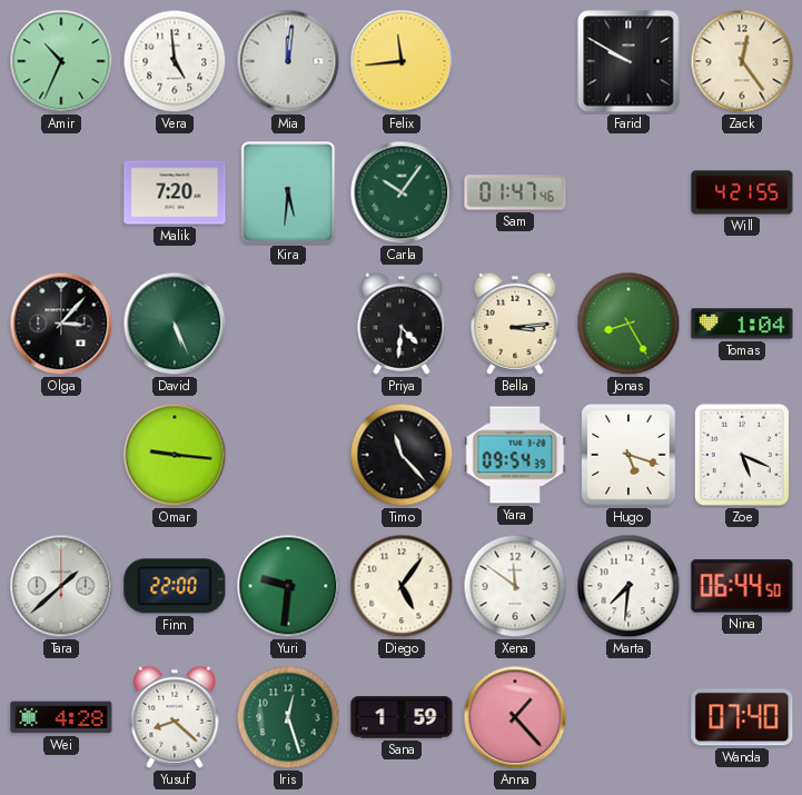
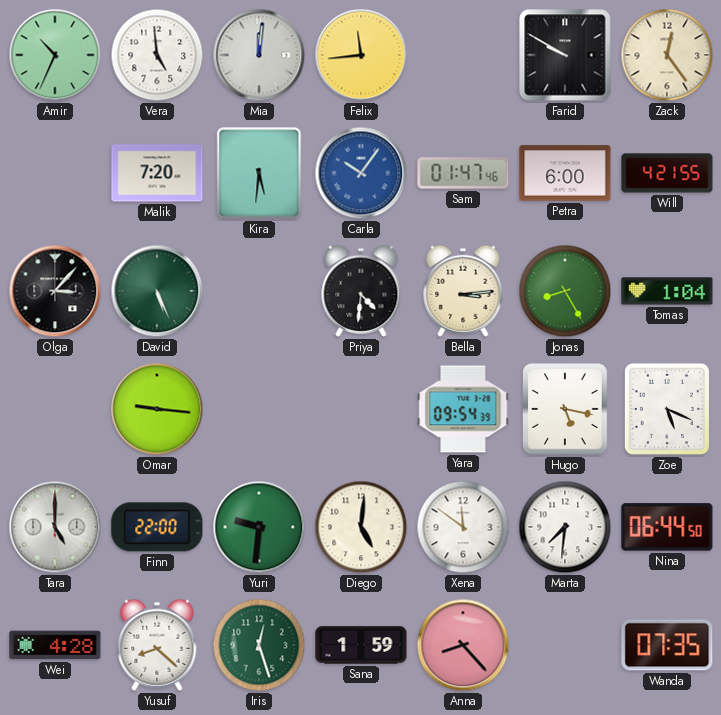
Carla dial: green -> blue
Petra: none -> 6:00
Timo: 11:23 -> none
Hugo: 5:18 -> 5:17
Tara: 1:38 -> 5:00
Diego: 5:06 -> 5:01
Anna: 1:23 -> 8:23
Wanda: 07:40 -> 07:35
